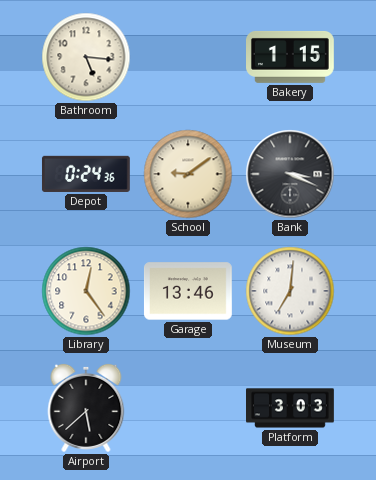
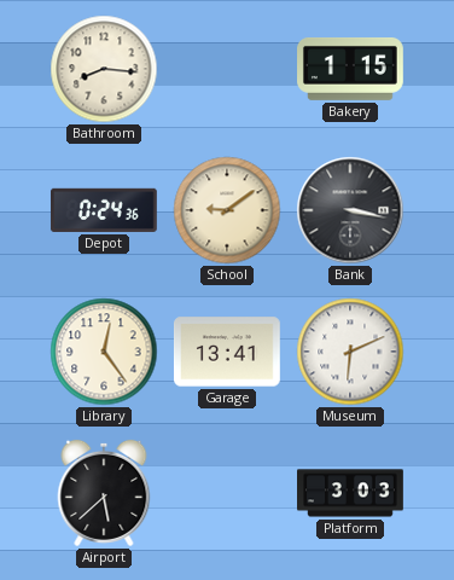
Bathroom: 5:16 -> 8:16
Bank: 3:19 -> 3:17
Garage: 13:46 -> 13:41
Museum: 7:01 -> 6:11
